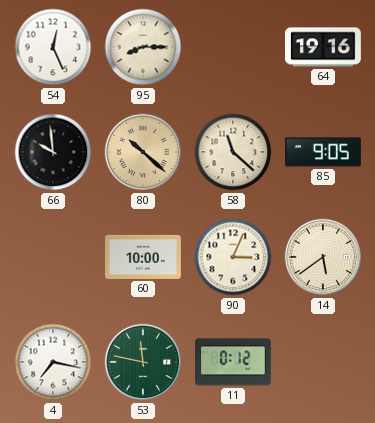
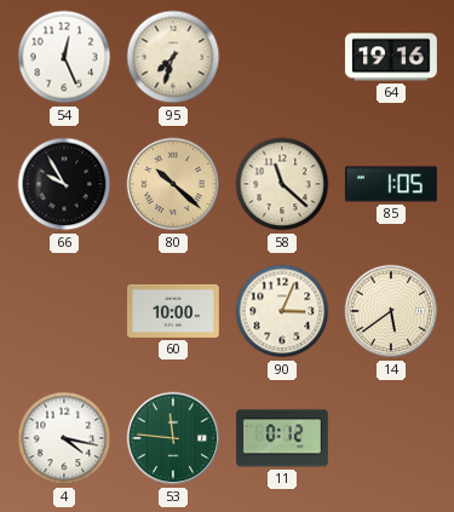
95: 8:15 -> 7:33
66: 9:59 -> 9:55
85: 9:05 -> 1:05
4: 7:17 -> 4:17
53: 11:47 -> 11:46
